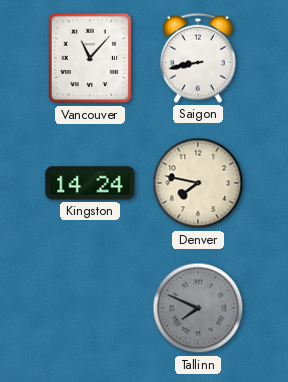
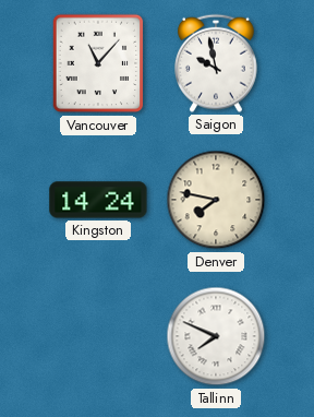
Saigon: 8:43 -> 9:58
Tallinn dial: grey -> white
